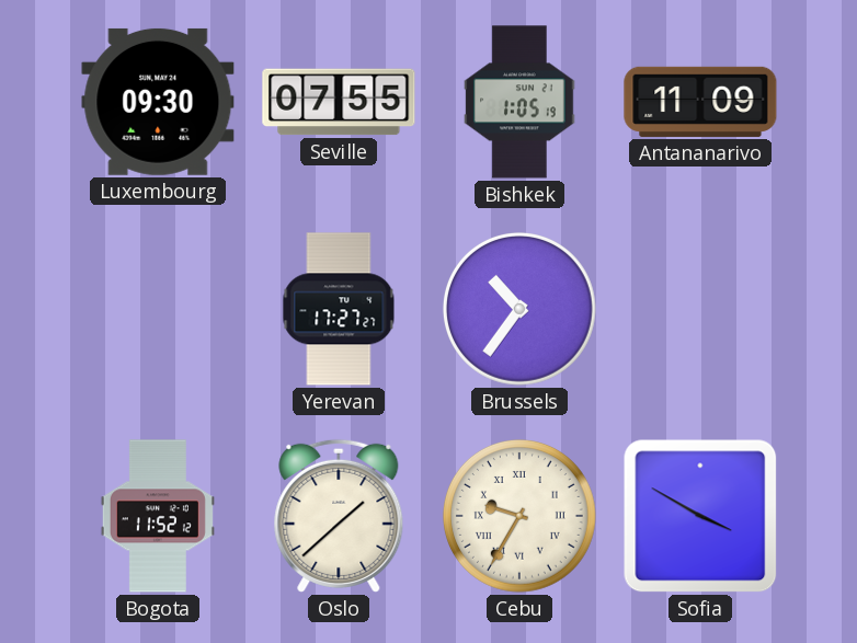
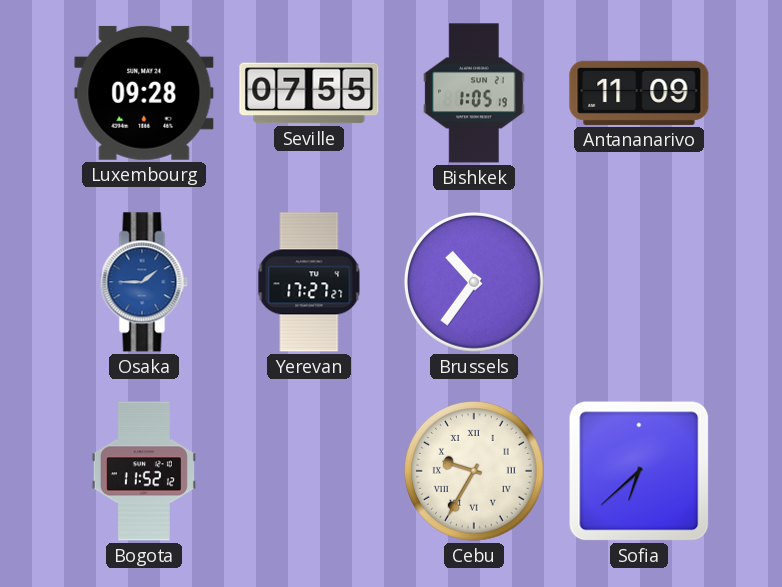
Luxembourg: 09:30 -> 09:28
Osaka: none -> 1:45
Oslo: 1:38 -> none
Sofia: 3:50 -> 6:38
